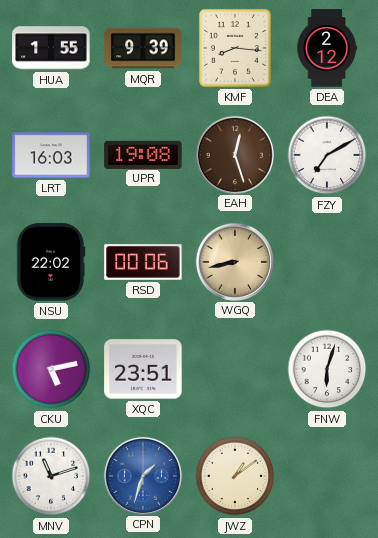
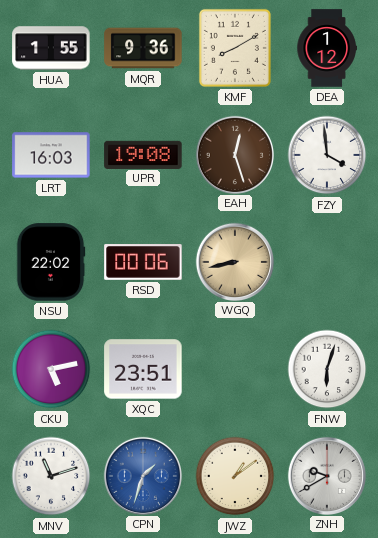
MQR: 9:39 -> 9:36
KMF: 8:16 -> 8:10
DEA: 2:12 -> 1:12
FZY: 7:10 -> 3:59
ZNH: none -> 9:40
